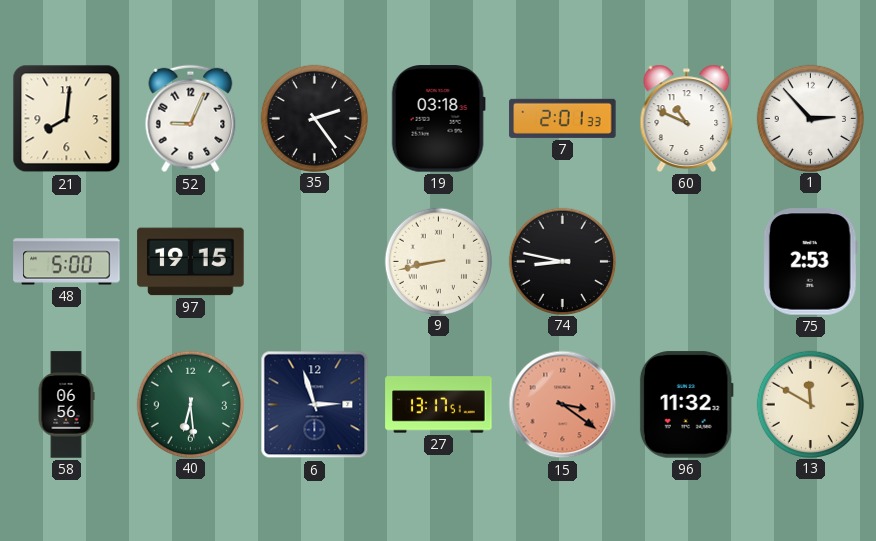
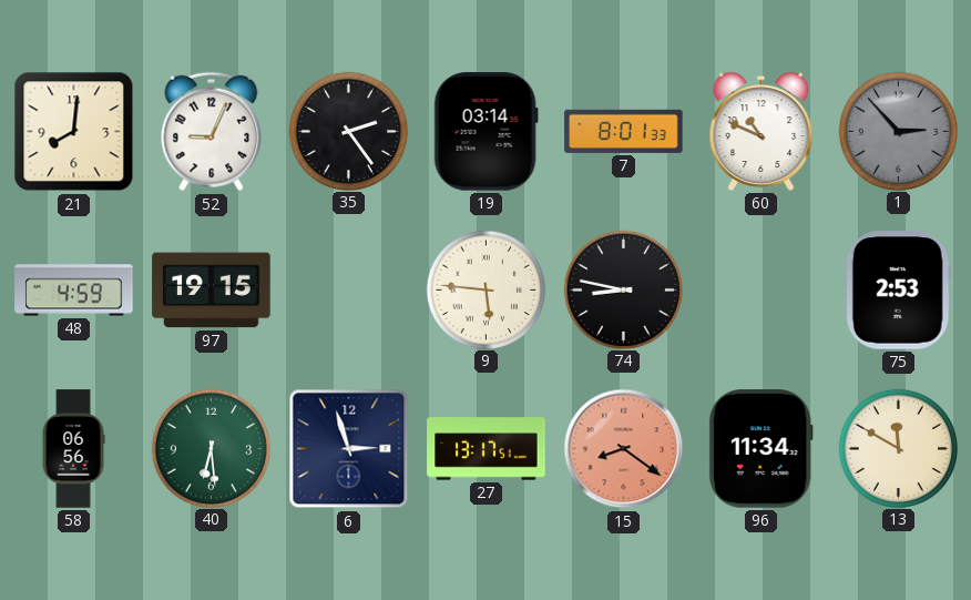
19: 03:18 -> 03:14
7: 2:01 -> 8:01
1 dial: white -> grey
48: 5:00 -> 4:59
9: 8:43 -> 5:46
15: 3:21 -> 8:21
96: 11:32 -> 11:34
